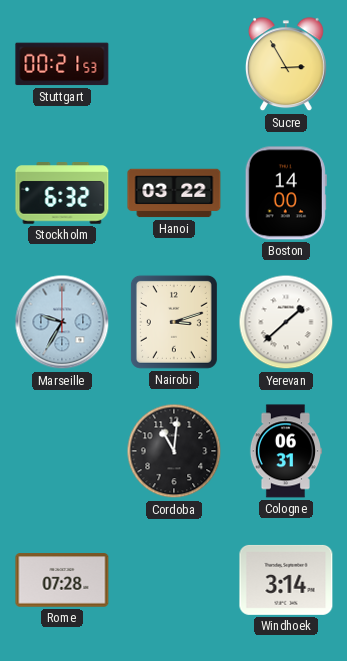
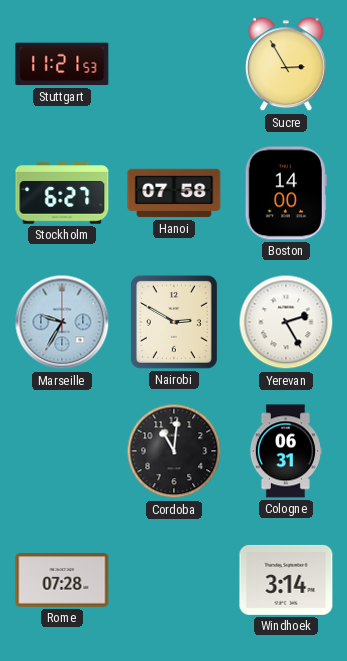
Stuttgart: 00:21 -> 11:21
Stockholm: 6:32 -> 6:27
Hanoi: 03:22 -> 07:58
Nairobi: 3:12 -> 2:50
Yerevan: 1:38 -> 2:25
